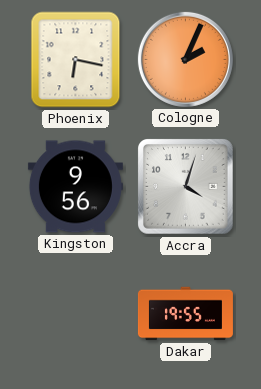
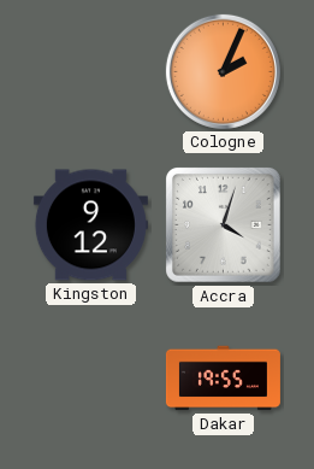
Phoenix: 6:17 -> none
Kingston: 9:56 -> 9:12
